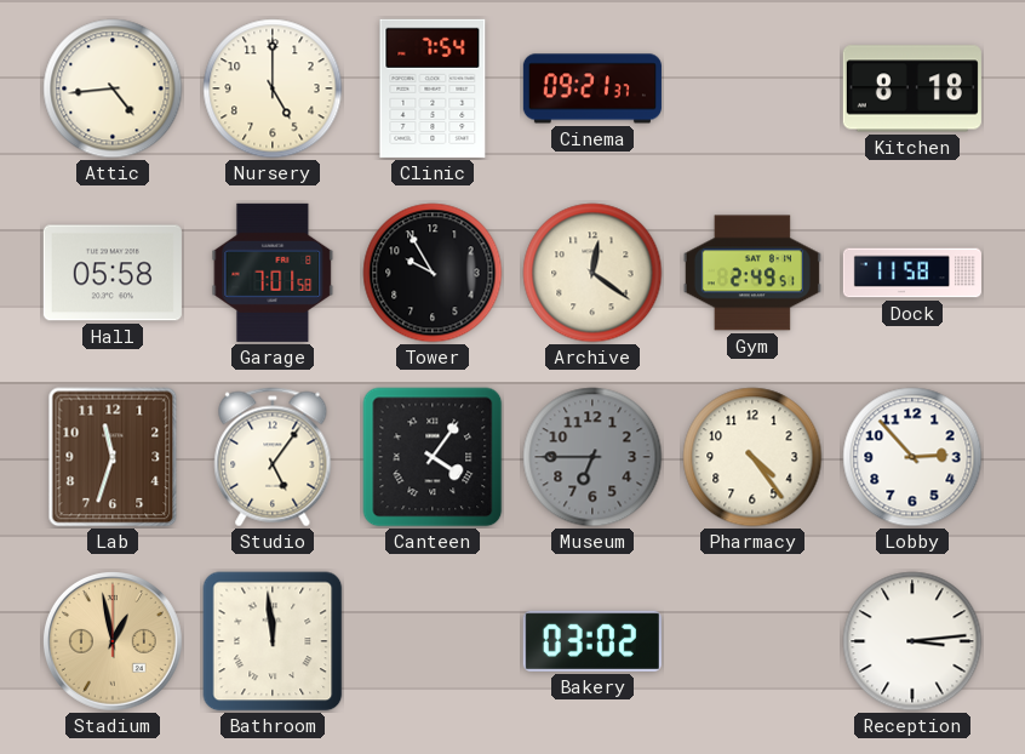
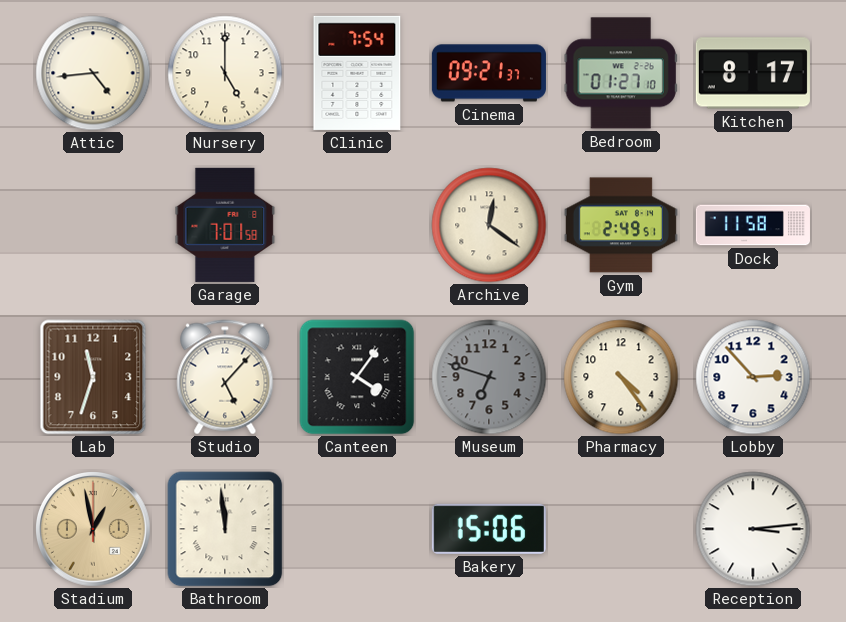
Bedroom: none -> 01:27
Kitchen: 8:18 -> 8:17
Hall: 05:58 -> none
Tower: 9:55 -> none
Studio: 5:06 -> 5:07
Museum: 6:45 -> 6:48
Bakery: 03:02 -> 15:06
